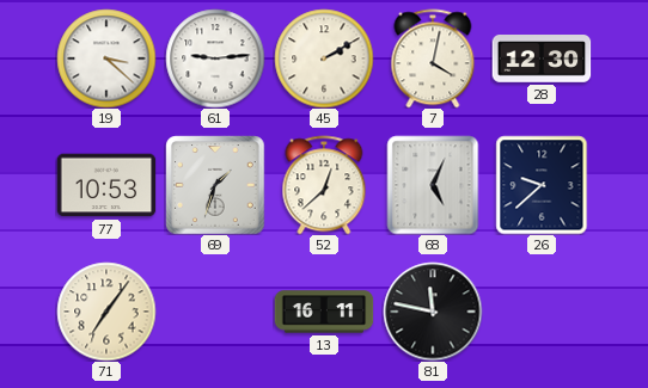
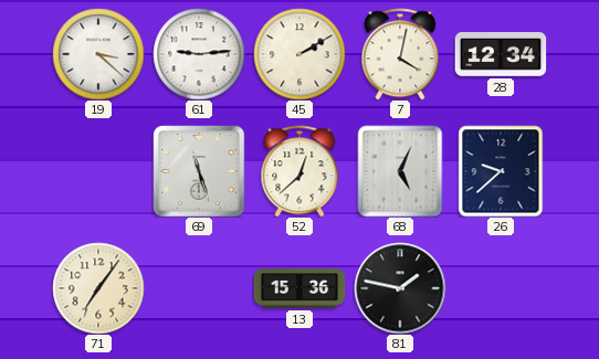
28: 12:30 -> 12:34
77: 10:53 -> none
69: 1:33 -> 11:27
13: 16:11 -> 15:36
81: 11:47 -> 1:47
